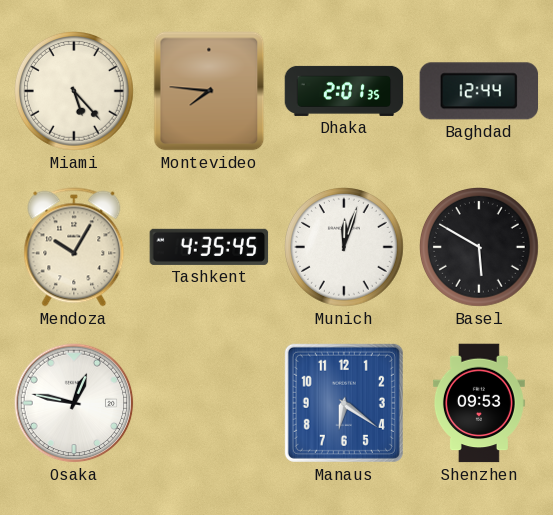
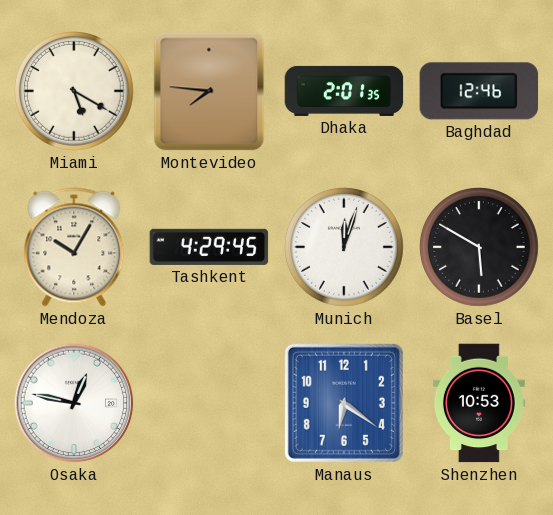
Miami: 5:23 -> 5:20
Baghdad: 12:44 -> 12:46
Tashkent: 4:35 -> 4:29
Shenzhen: 09:53 -> 10:53
